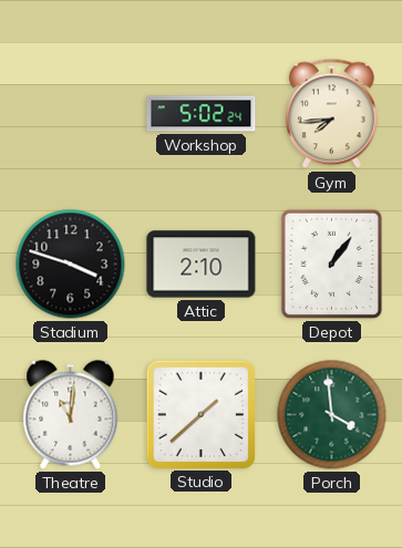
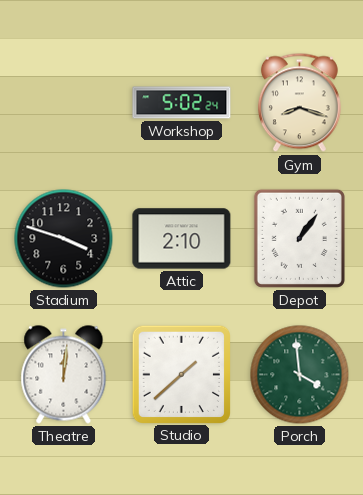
Gym: 7:44 -> 8:18
Theatre: 11:01 -> 12:01
